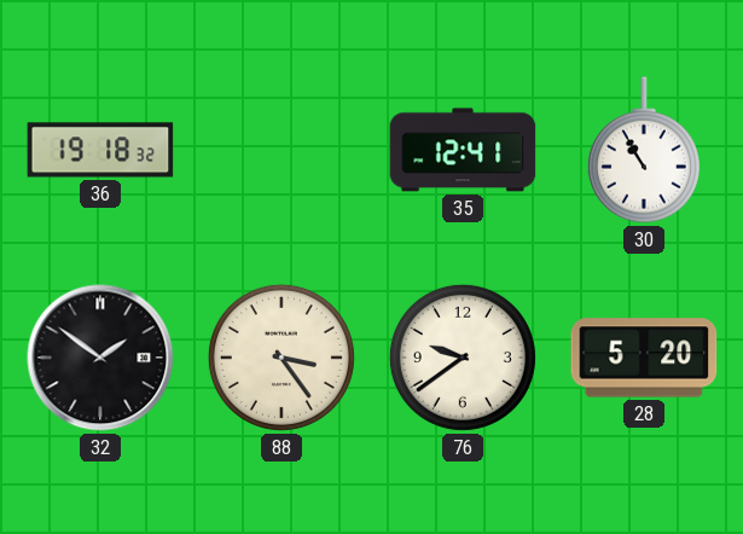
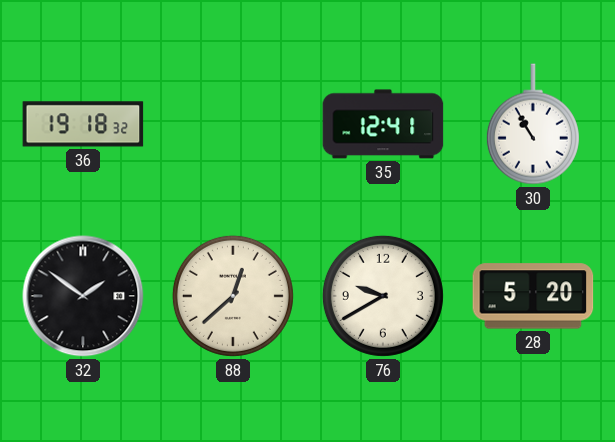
88: 3:24 -> 12:38
76: 9:39 -> 9:40
